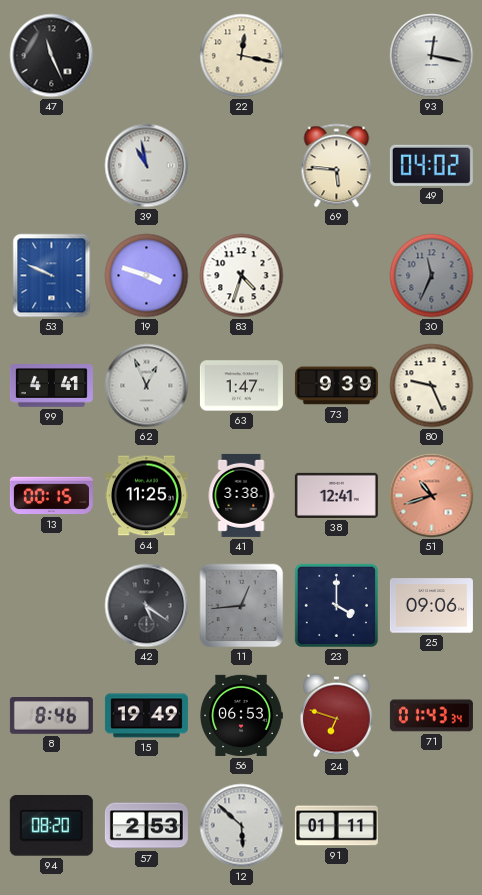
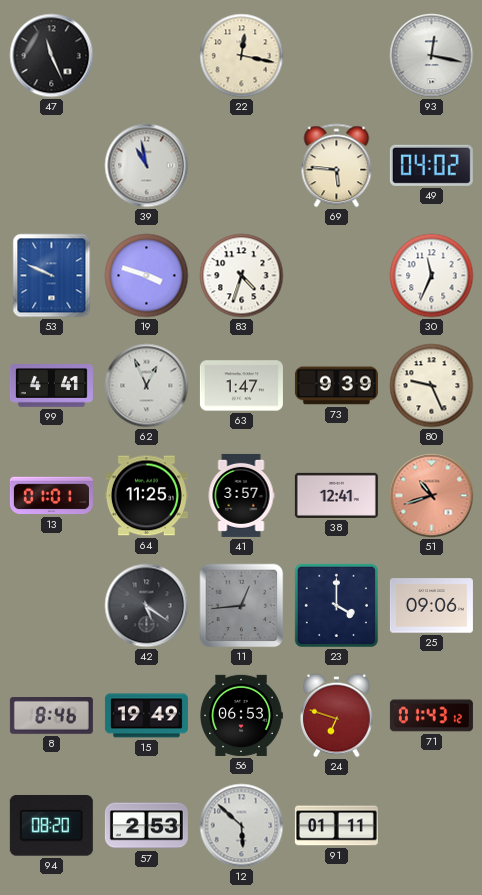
30 dial: grey -> white
13: 00:15 -> 01:01
41: 3:38 -> 3:57
71: 01:43:34 -> 01:43:12
